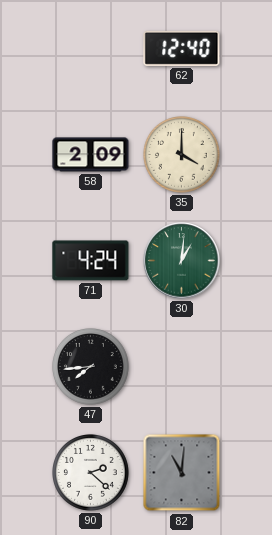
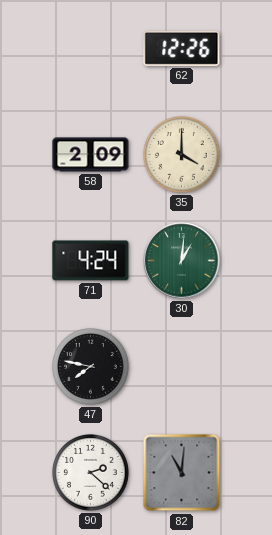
62: 12:40 -> 12:26
47: 7:44 -> 7:47
